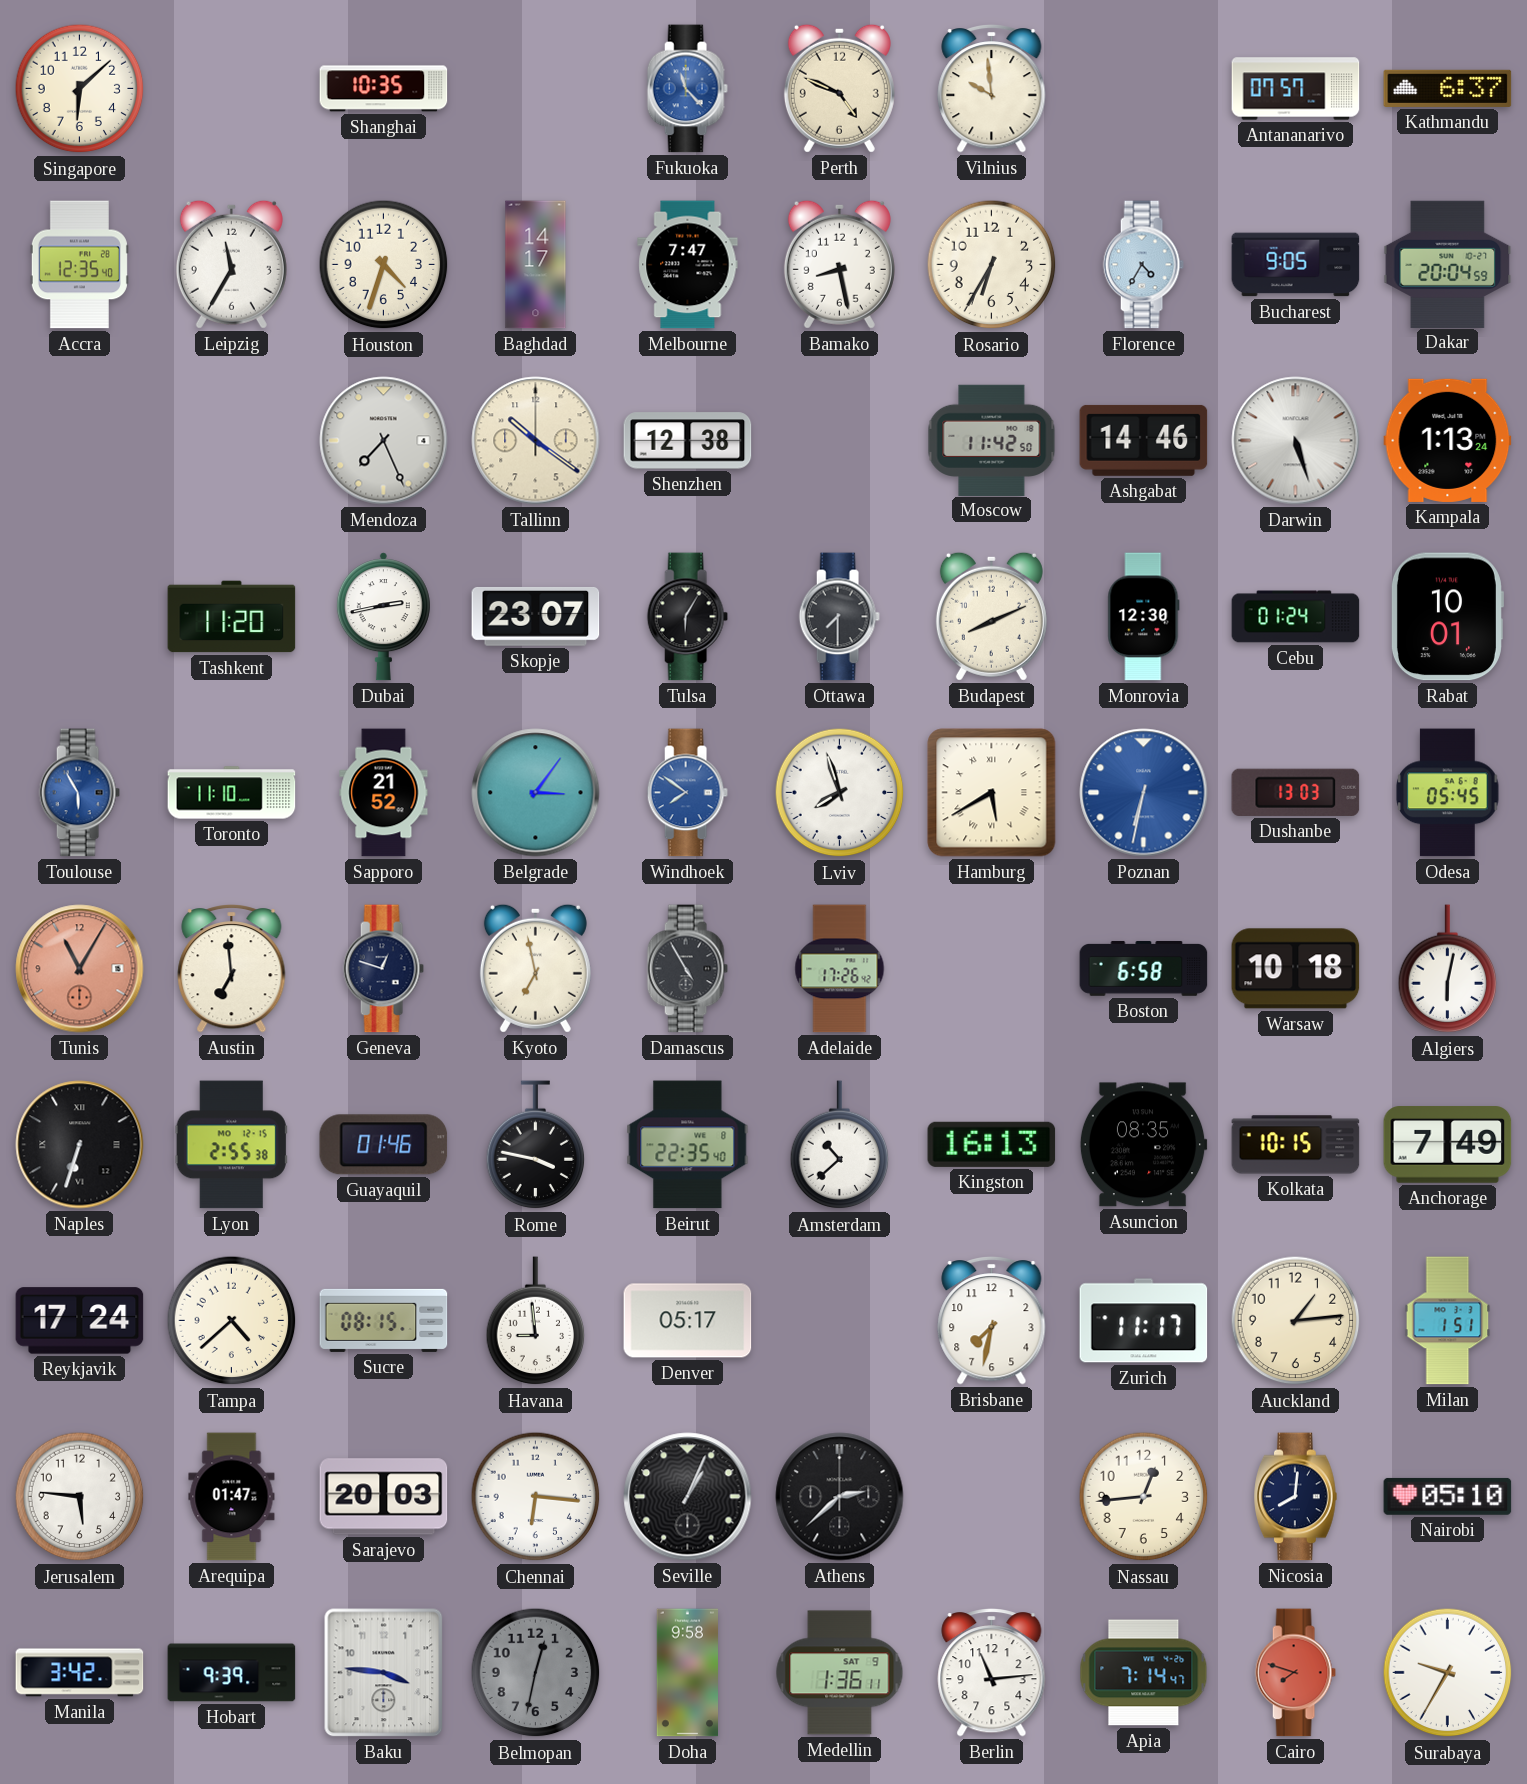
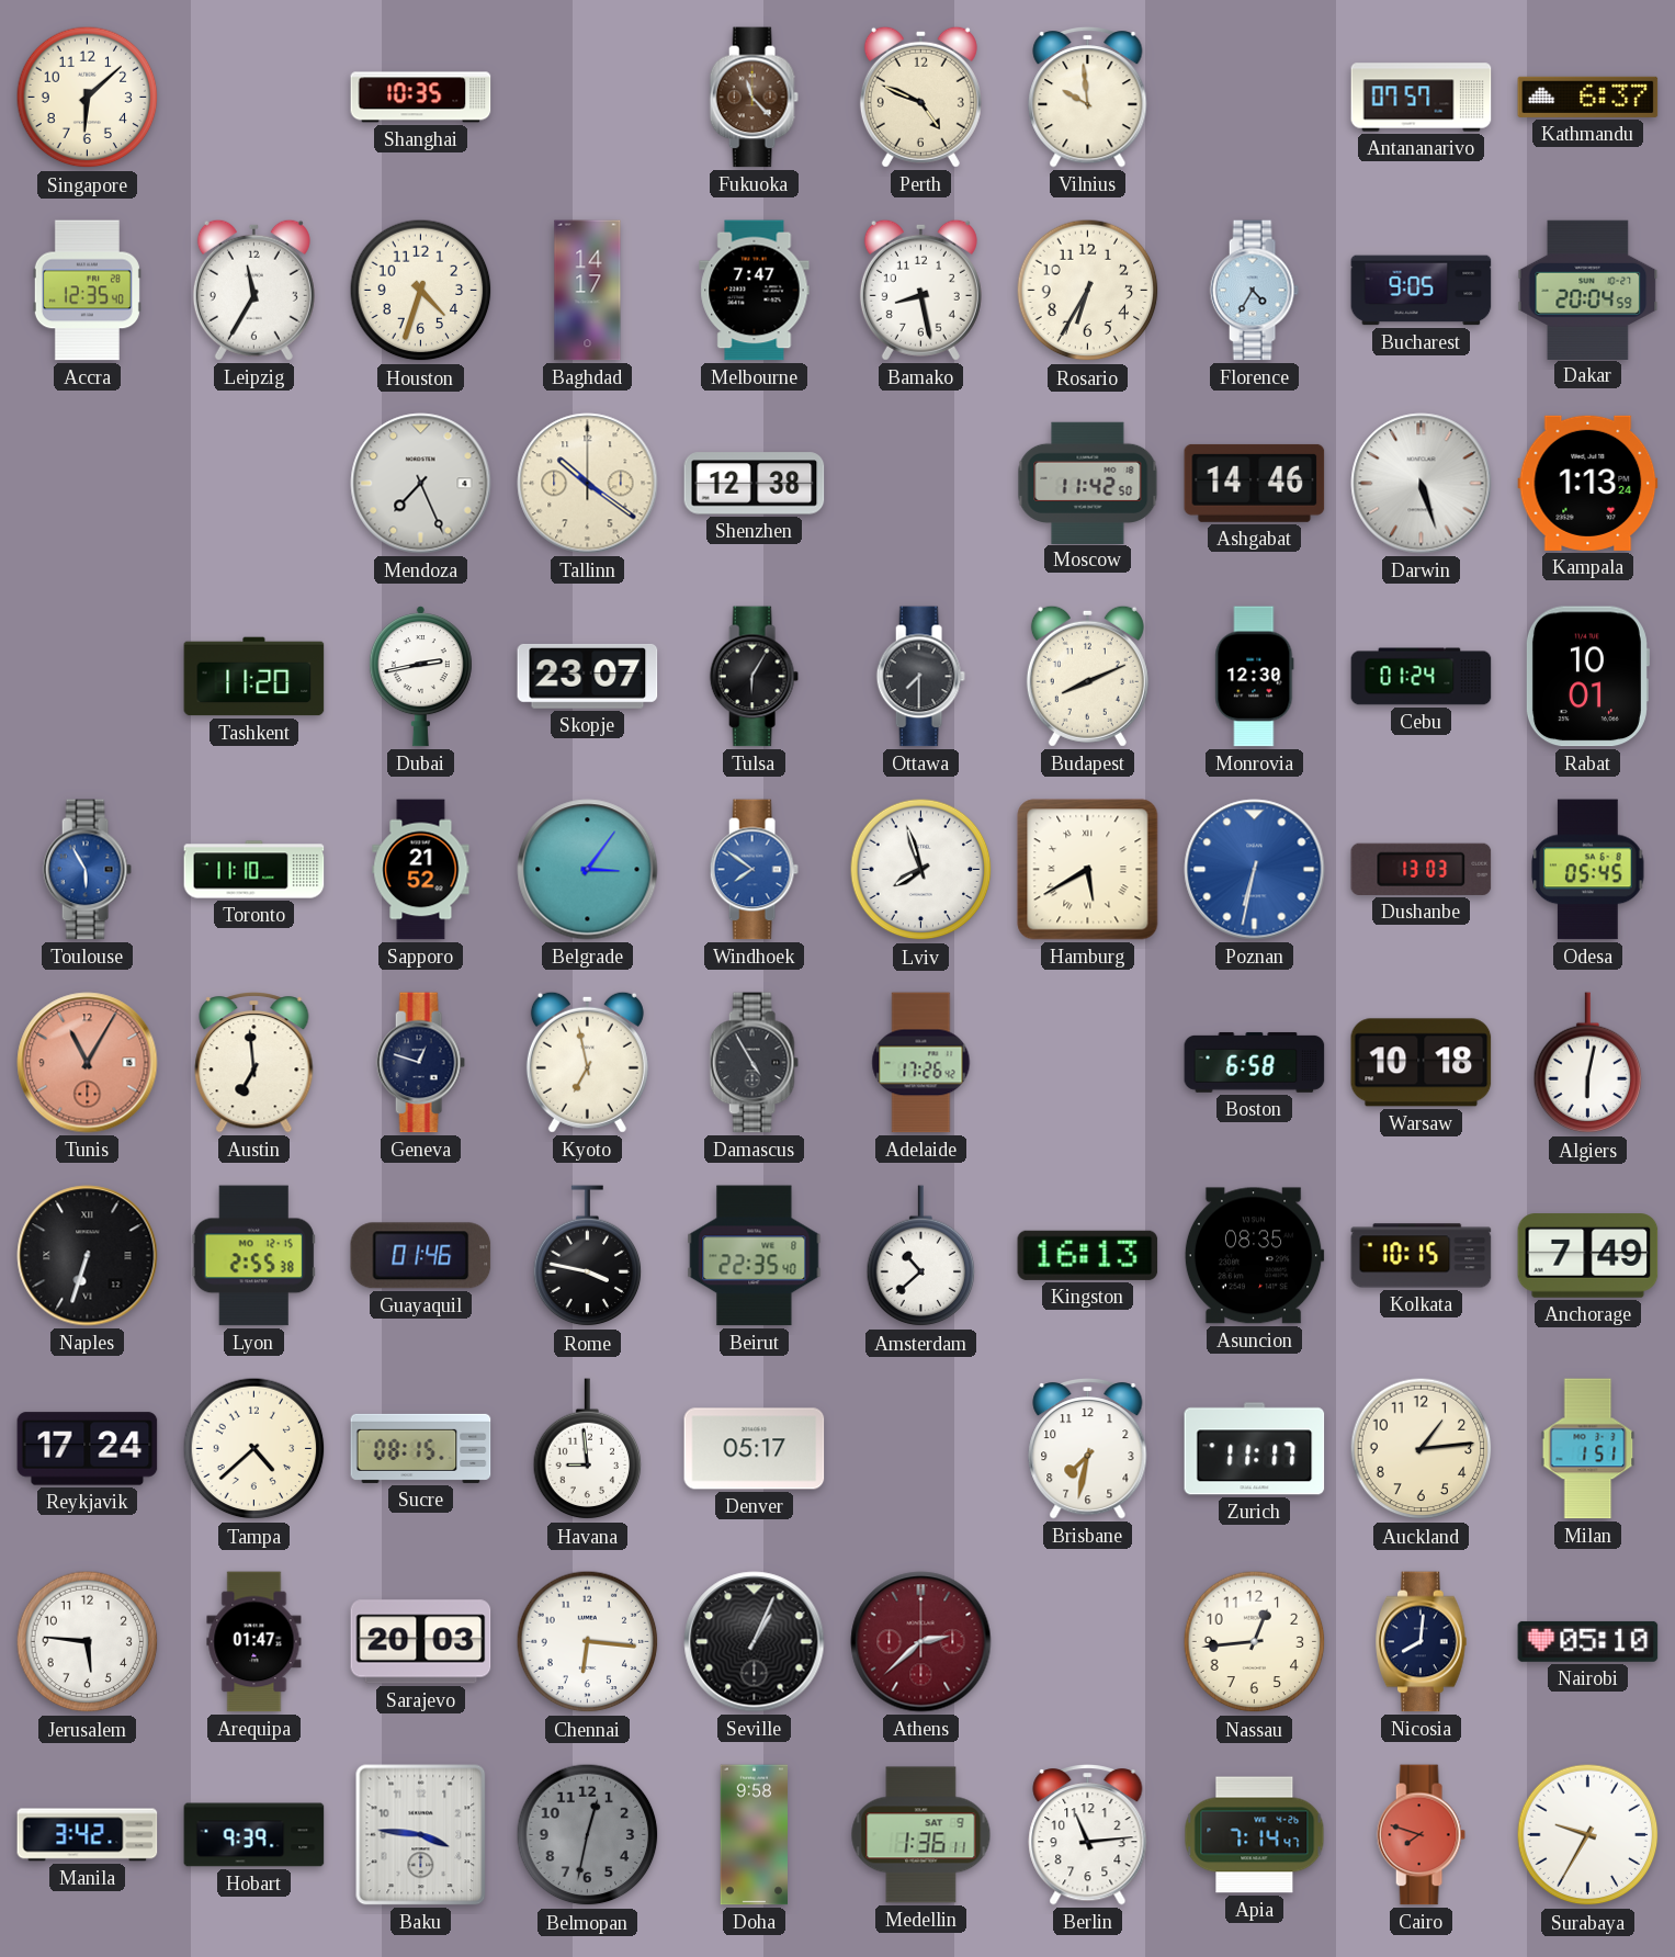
Fukuoka dial: blue -> brown
Athens dial: black -> burgundy
